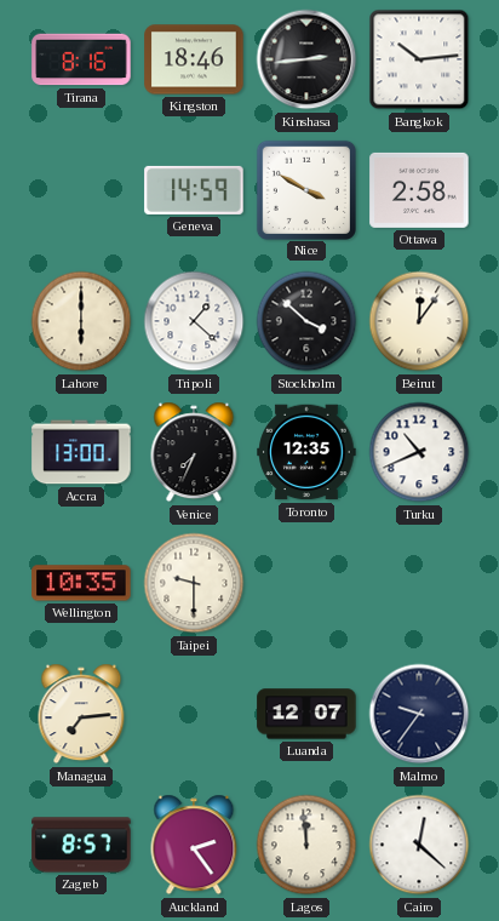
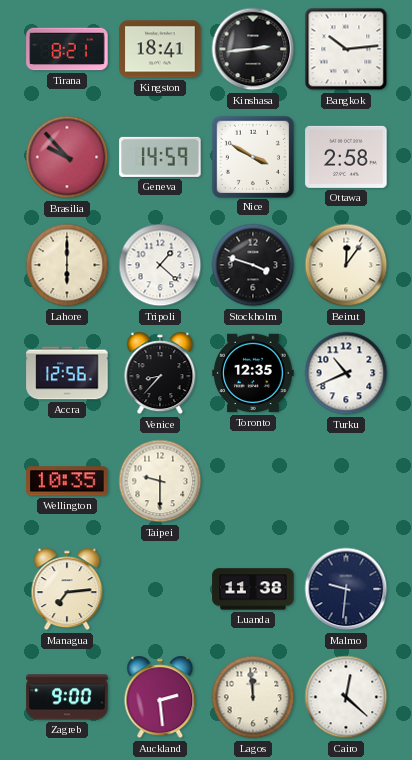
Tirana: 8:16 -> 8:21
Kingston: 18:46 -> 18:41
Brasilia: none -> 9:53
Stockholm: 3:52 -> 3:48
Accra: 13:00 -> 12:56
Venice: 7:34 -> 8:37
Luanda: 12:07 -> 11:38
Malmo: 9:36 -> 9:31
Zagreb: 8:57 -> 9:00
Auckland: 2:24 -> 2:29
